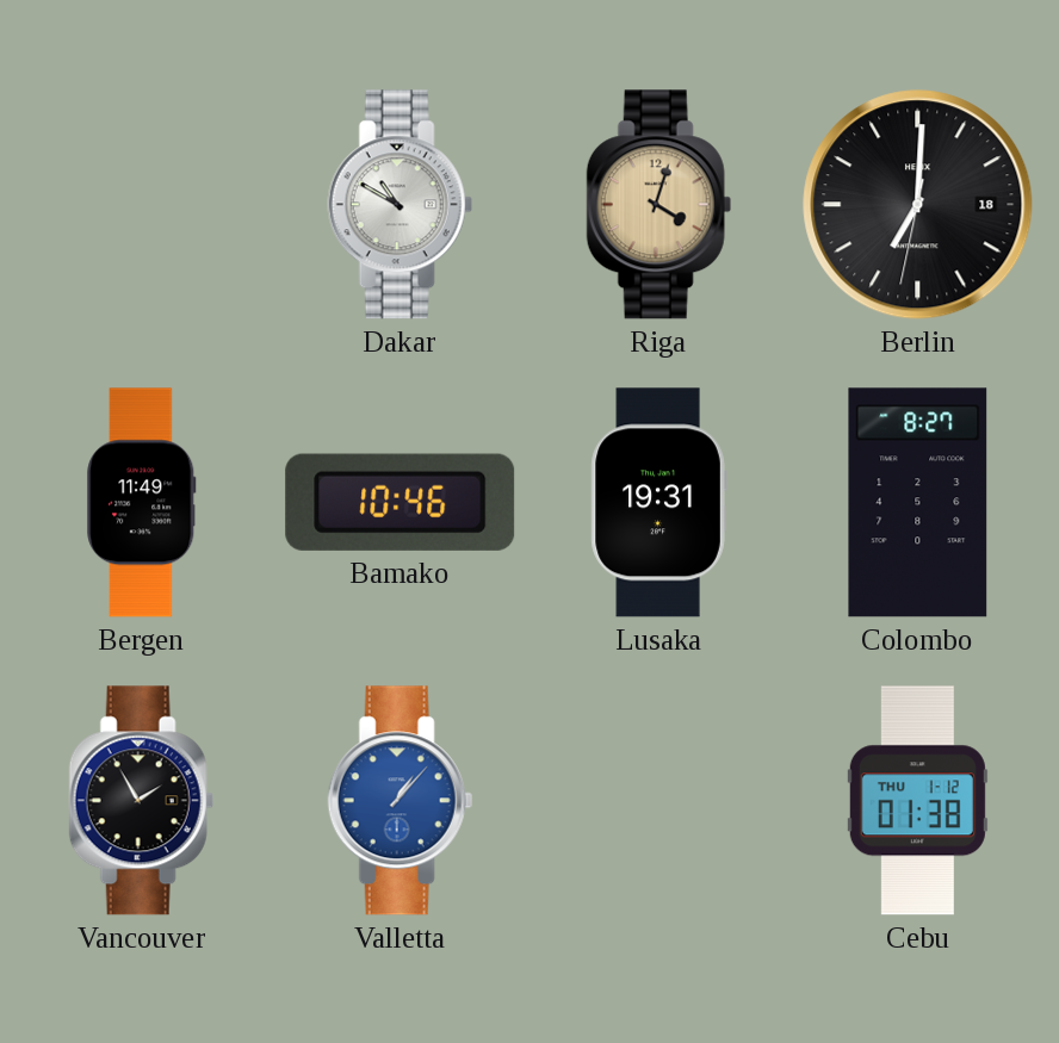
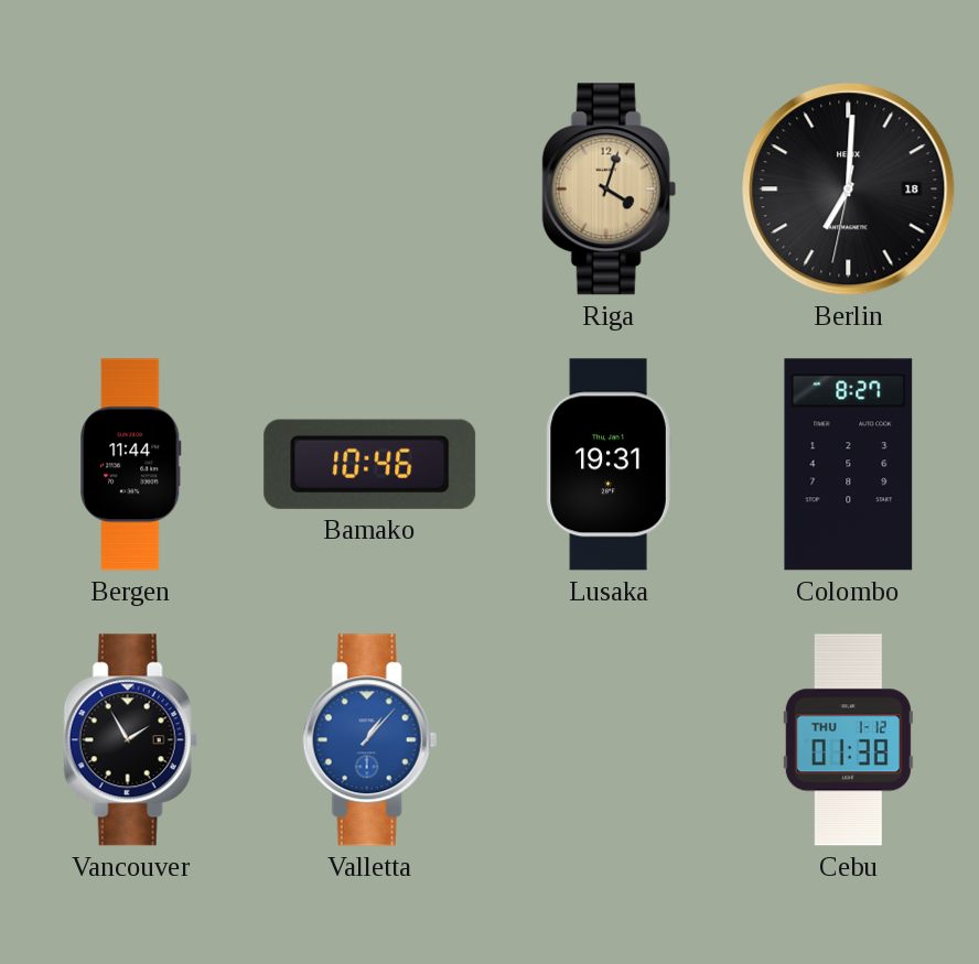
Dakar: 10:50 -> none
Bergen: 11:49 -> 11:44
